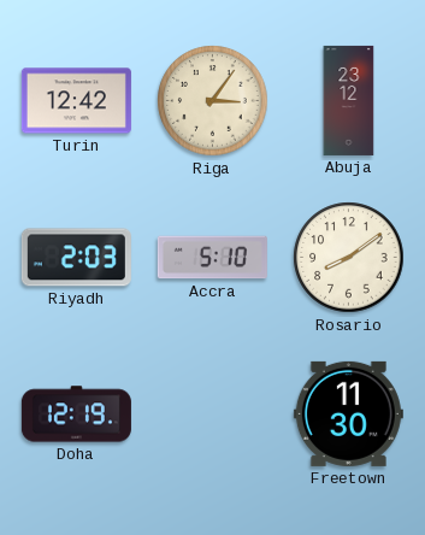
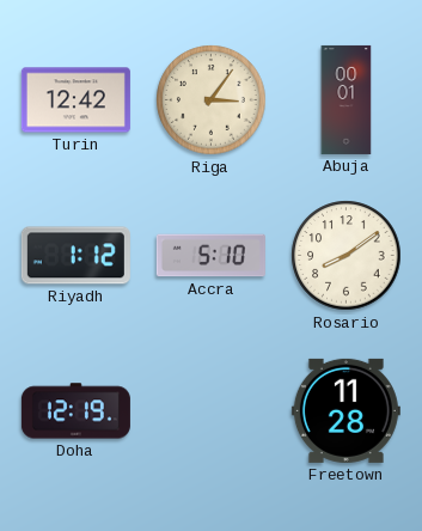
Abuja: 23:12 -> 00:01
Riyadh: 2:03 -> 1:12
Freetown: 11:30 -> 11:28
